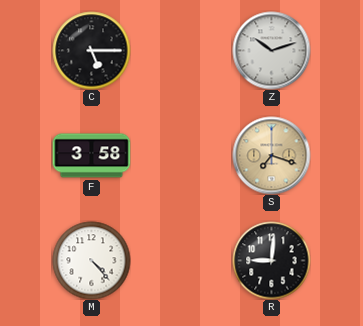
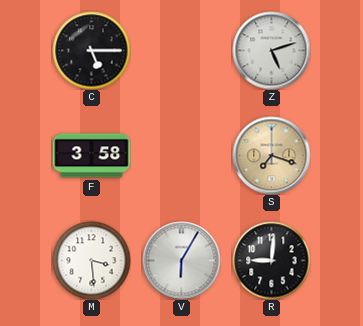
Z: 10:12 -> 5:12
M: 4:23 -> 3:29
V: none -> 6:05
